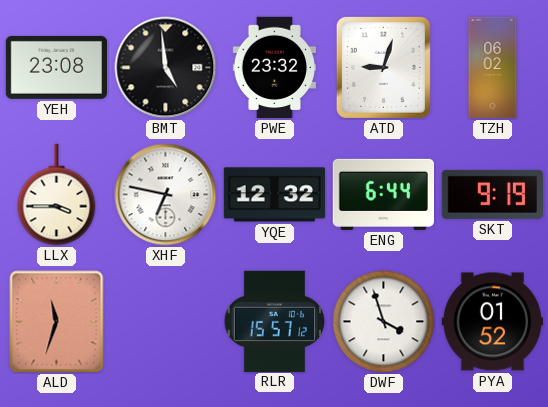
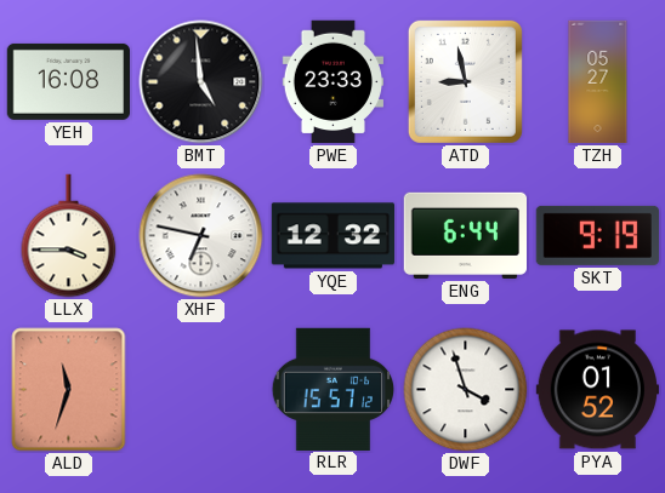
YEH: 23:08 -> 16:08
PWE: 23:32 -> 23:33
ATD: 9:03 -> 8:58
TZH: 06:02 -> 05:27
